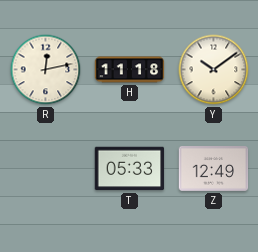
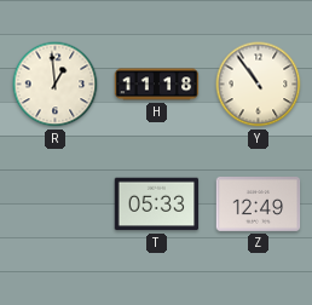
R: 12:13 -> 12:59
Y: 10:09 -> 10:54
